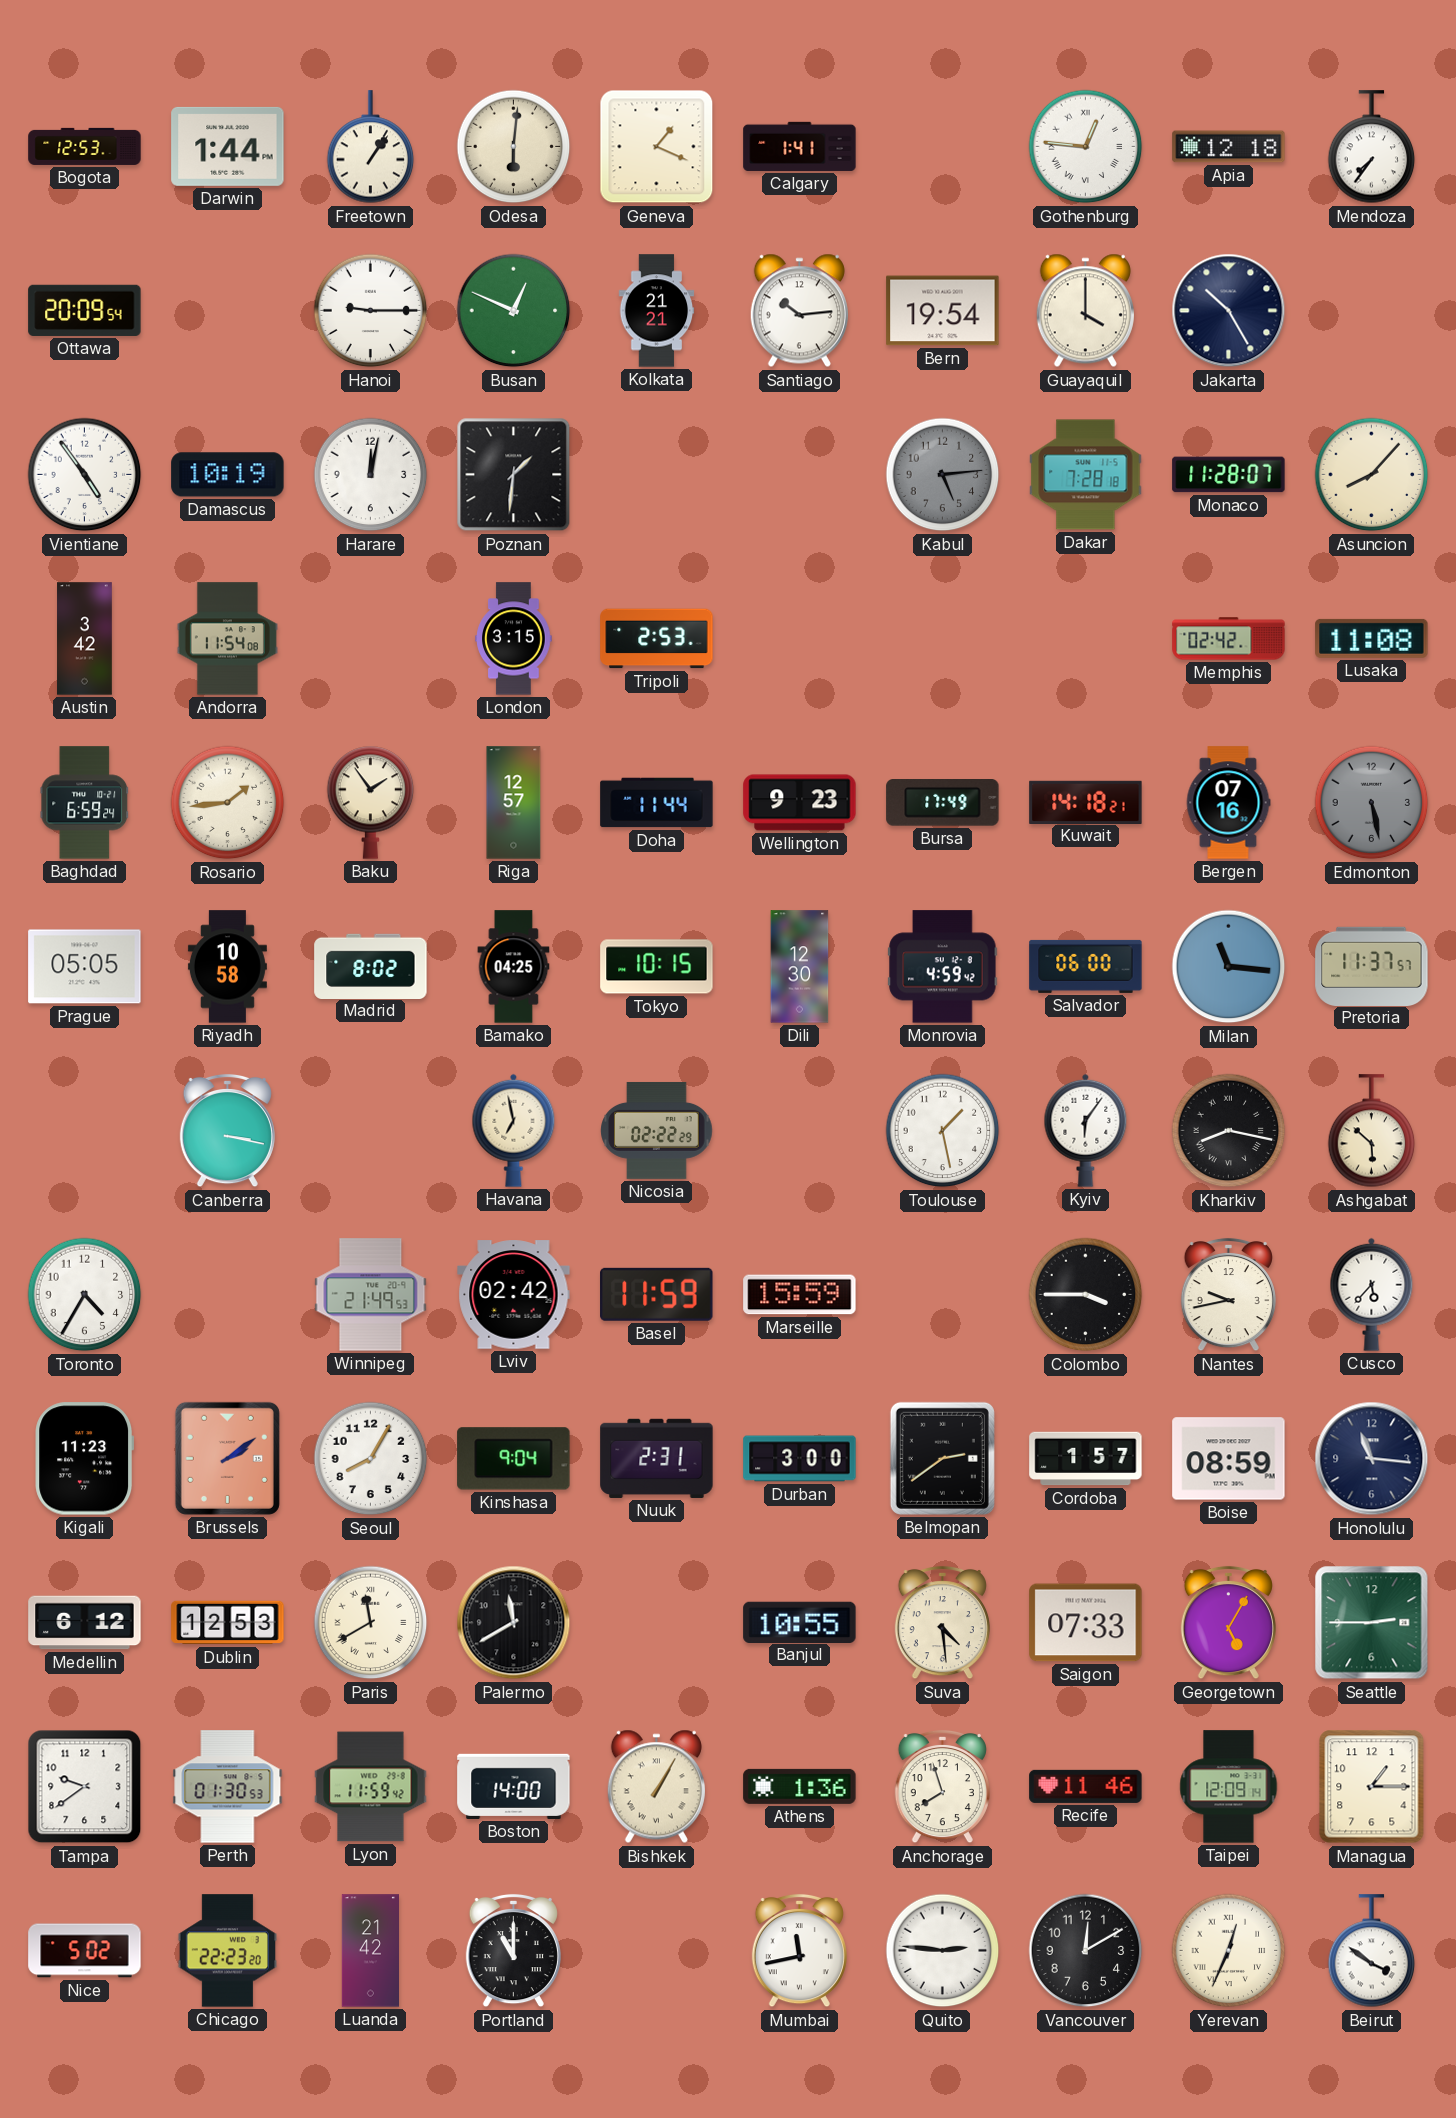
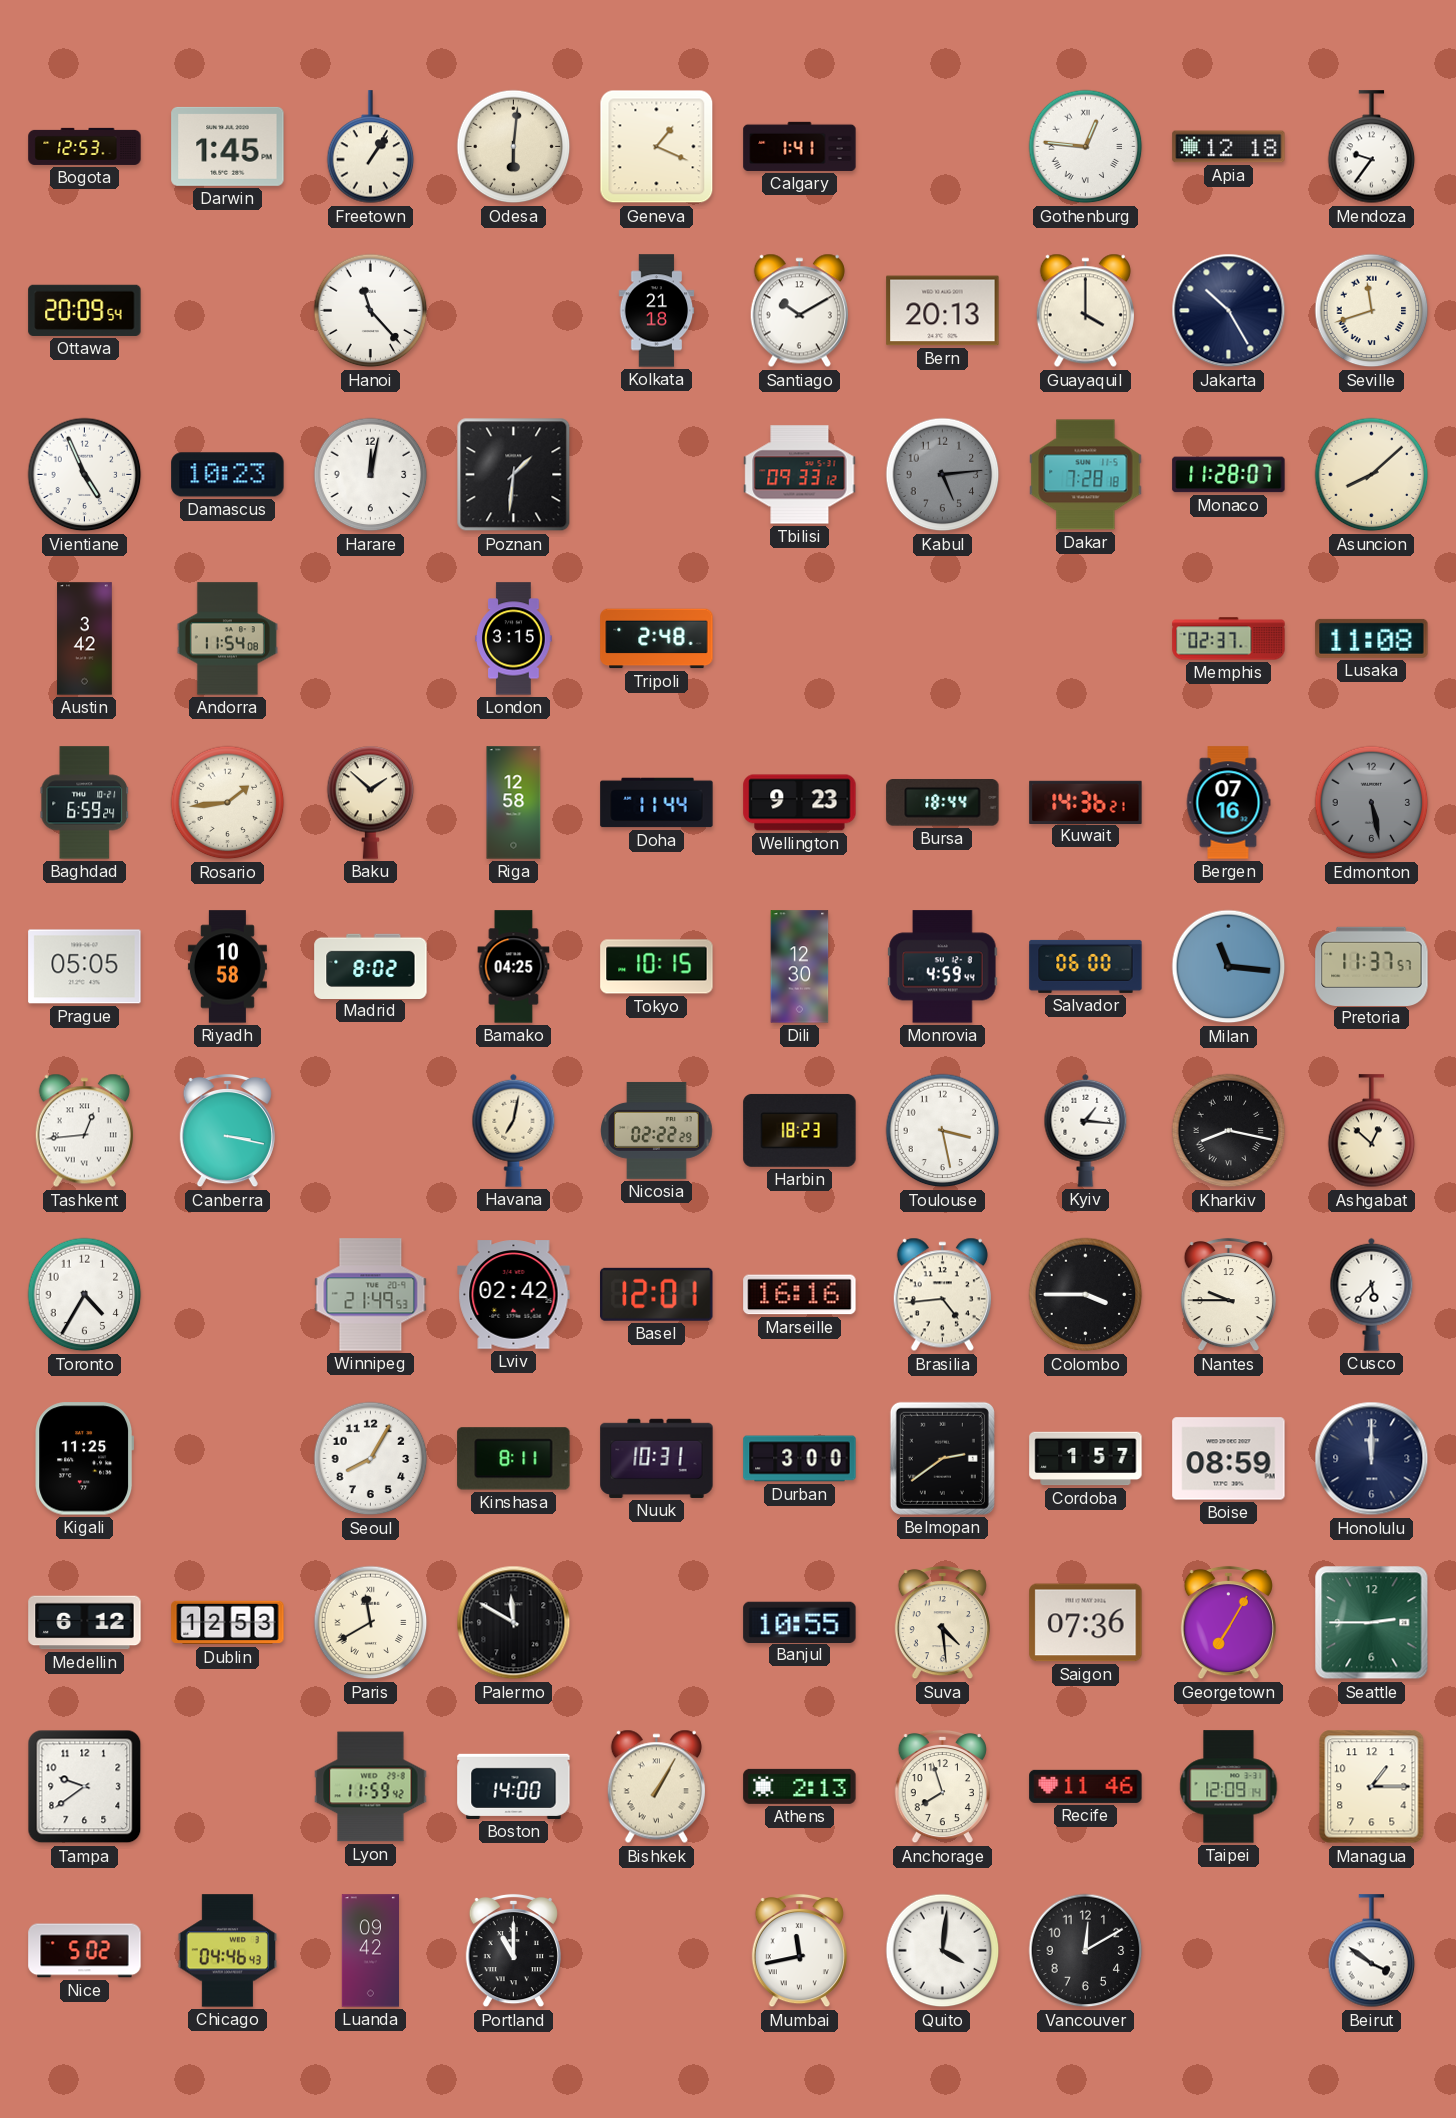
Darwin: 1:44 -> 1:45
Mendoza: 7:36 -> 9:36
Hanoi: 9:15 -> 11:23
Busan: 12:49 -> none
Kolkata: 21:21 -> 21:18
Santiago: 10:14 -> 10:10
Bern: 19:54 -> 20:13
Seville: none -> 11:42
Vientiane: 4:54 -> 4:56
Damascus: 10:19 -> 10:23
Tbilisi: none -> 09:33
Asuncion: 8:07 -> 8:08
Tripoli: 2:53 -> 2:48
Memphis: 02:42 -> 02:37
Baku: 1:54 -> 1:52
Riga: 12:57 -> 12:58
Bursa: 17:49 -> 18:44
Kuwait: 14:18 -> 14:36
Monrovia: 4:59:42 -> 4:59:44
Tashkent: none -> 12:44
Havana: 6:58 -> 7:02
Harbin: none -> 18:23
Toulouse: 1:28 -> 3:28
Kyiv: 6:06 -> 1:16
Ashgabat: 5:52 -> 12:52
Basel: 11:59 -> 12:01
Marseille: 15:59 -> 16:16
Brasilia: none -> 4:44
Nantes: 9:43 -> 9:45
Kigali: 11:23 -> 11:25
Brussels: 2:09 -> none
Kinshasa: 9:04 -> 8:11
Nuuk: 2:31 -> 10:31
Honolulu: 11:16 -> 12:00
Palermo: 11:40 -> 11:50
Saigon: 07:33 -> 07:36
Georgetown: 5:05 -> 7:05
Perth: 01:30 -> none
Athens: 1:36 -> 2:13
Chicago: 22:23 -> 04:46
Luanda: 21:42 -> 09:42
Quito: 2:46 -> 4:01
Yerevan: 12:34 -> none
